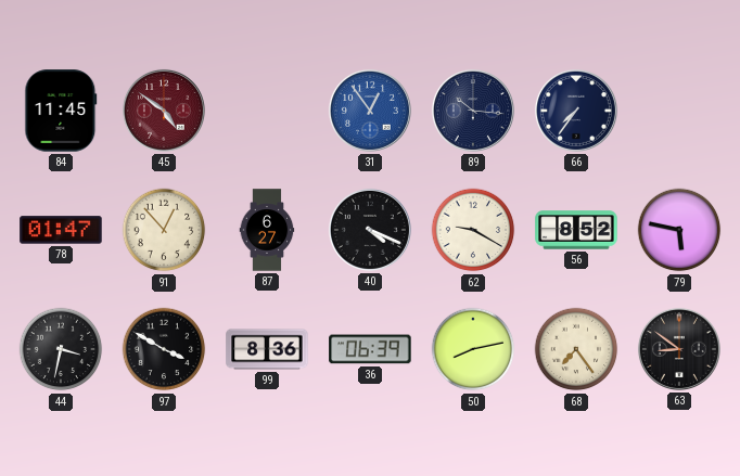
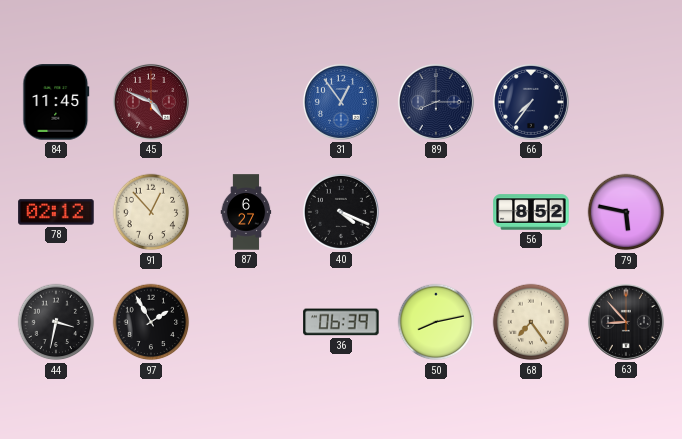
45: 4:51 -> 4:49
89: 10:16 -> 8:15
78: 01:47 -> 02:12
62: 9:20 -> none
97: 3:50 -> 1:55
99: 8:36 -> none
63: 8:51 -> 8:53
